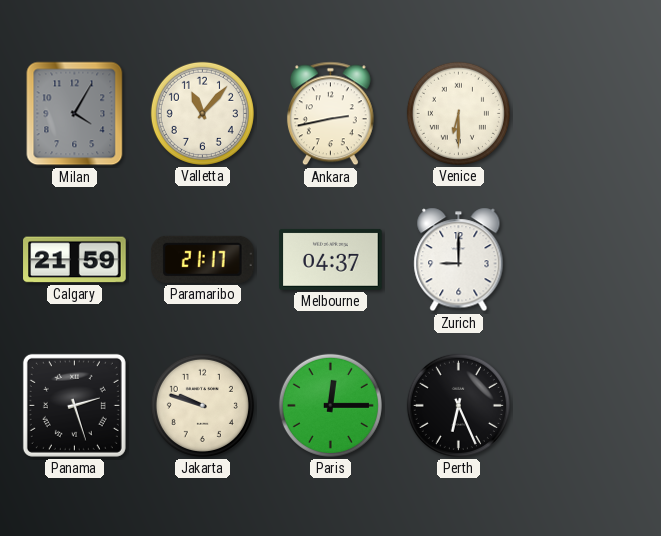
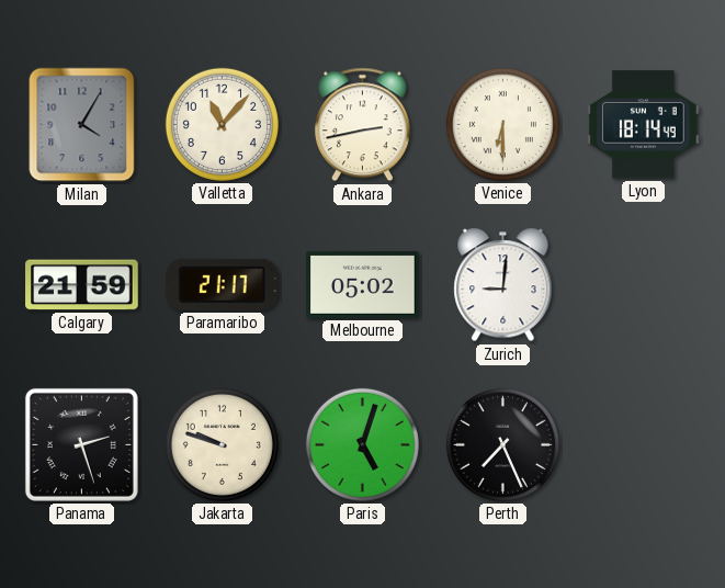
Lyon: none -> 18:14
Melbourne: 04:37 -> 05:02
Zurich: 9:00 -> 9:01
Paris: 12:15 -> 5:03
Perth: 6:26 -> 7:26
